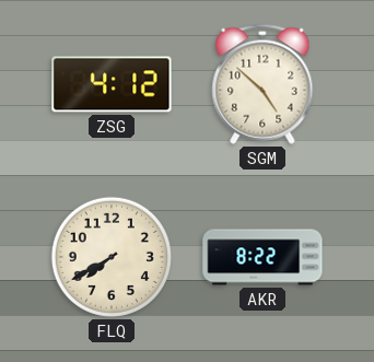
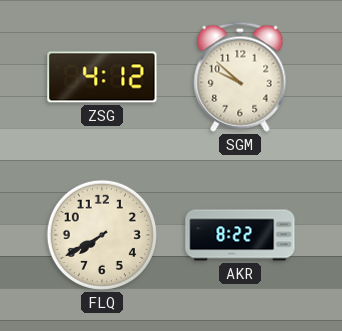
SGM: 4:52 -> 9:52
